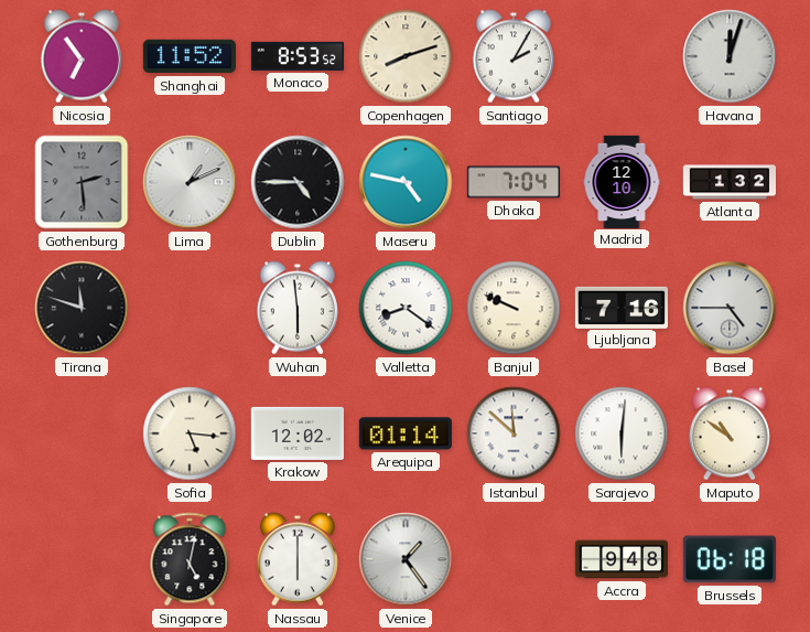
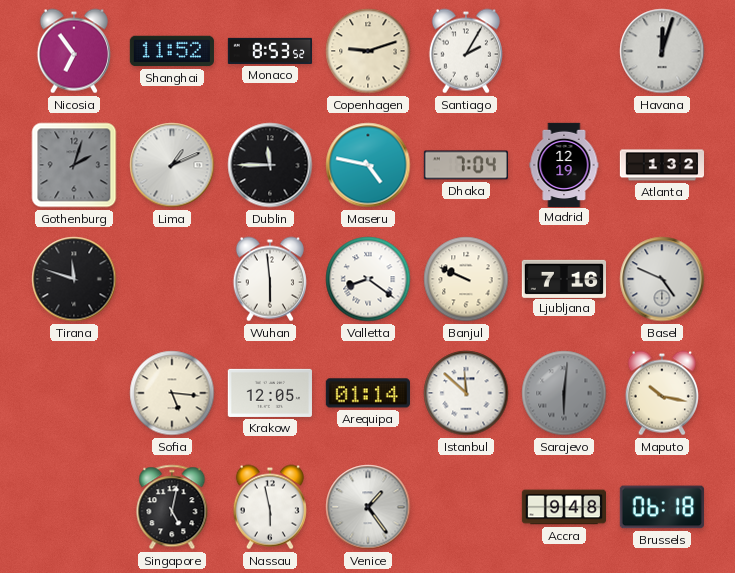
Copenhagen: 8:12 -> 9:12
Gothenburg: 2:29 -> 2:03
Dublin: 4:45 -> 11:45
Madrid: 12:10 -> 12:19
Basel: 4:45 -> 4:49
Krakow: 12:02 -> 12:05
Sarajevo dial: white -> grey
Maputo: 10:51 -> 10:17
Nassau: 6:00 -> 5:58
